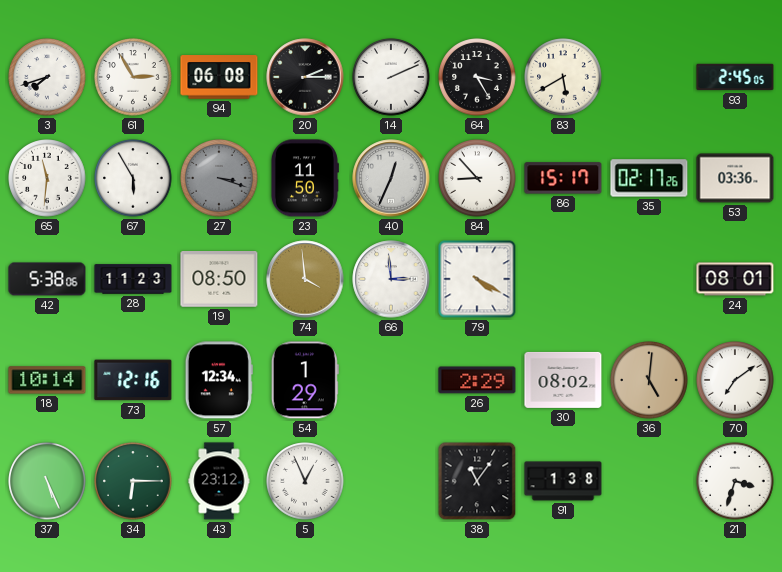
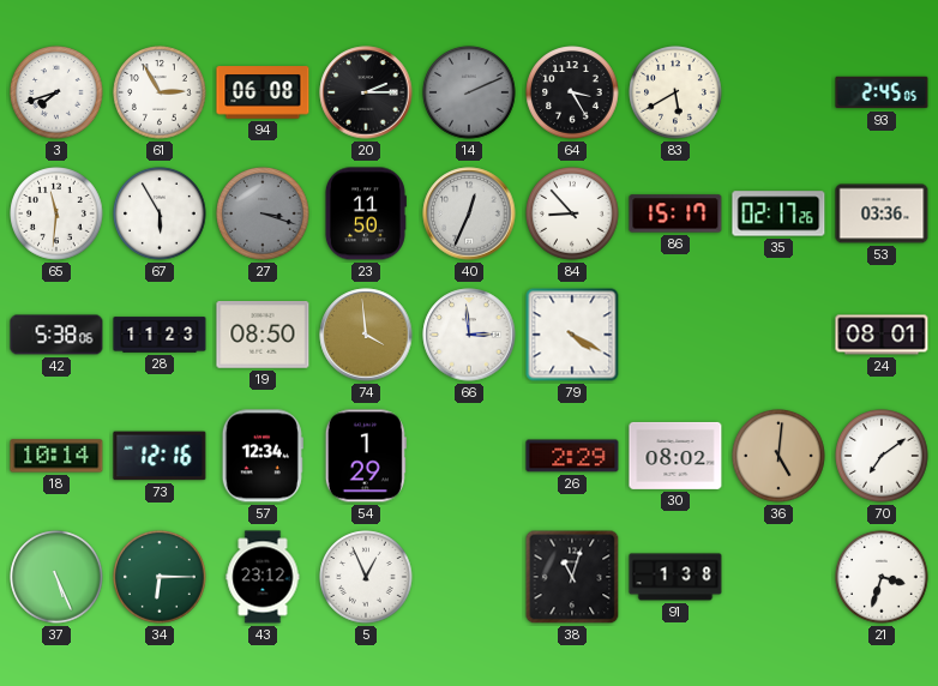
14 dial: white -> grey
38: 11:06 -> 11:03
